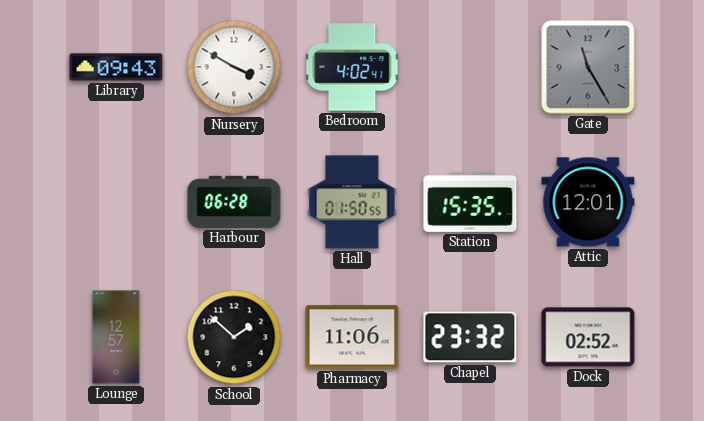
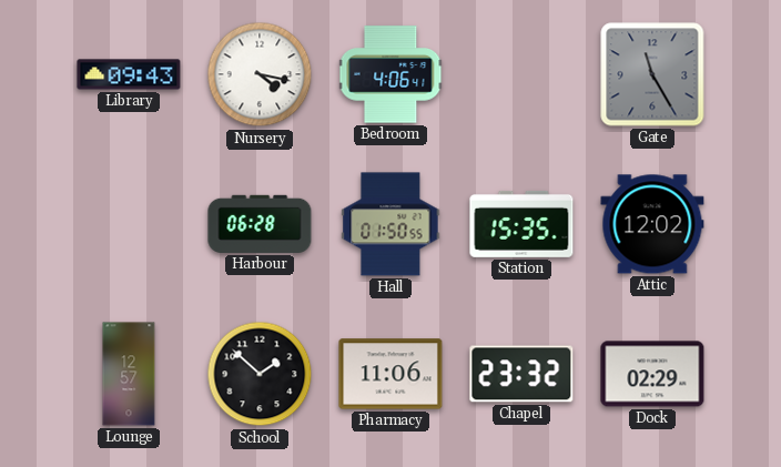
Nursery: 3:50 -> 4:17
Bedroom: 4:02 -> 4:06
Attic: 12:01 -> 12:02
Dock: 02:52 -> 02:29
